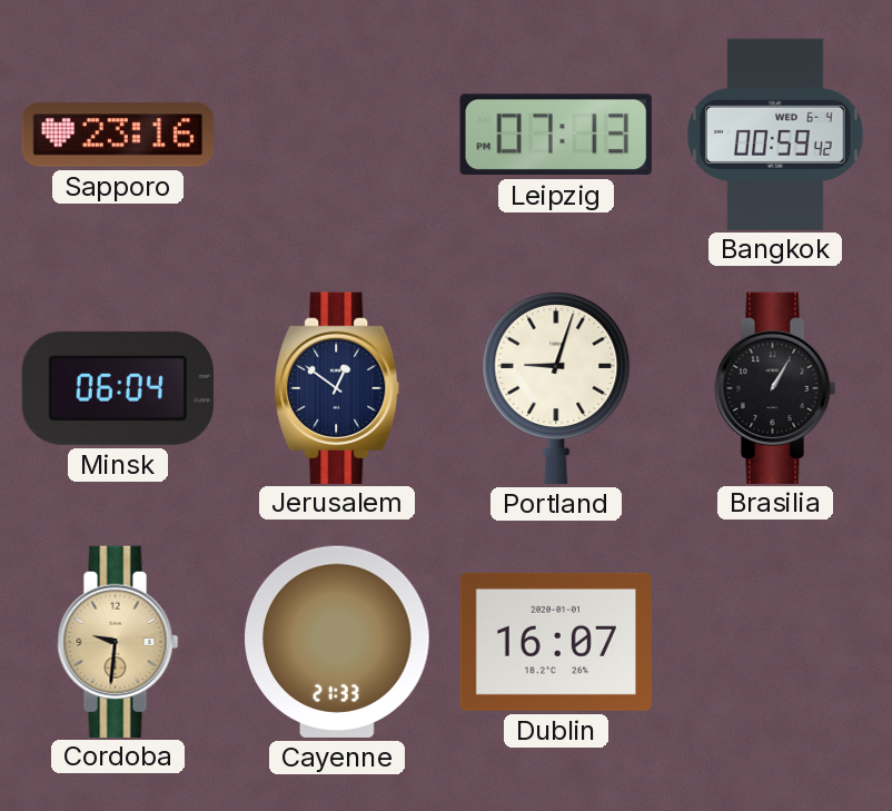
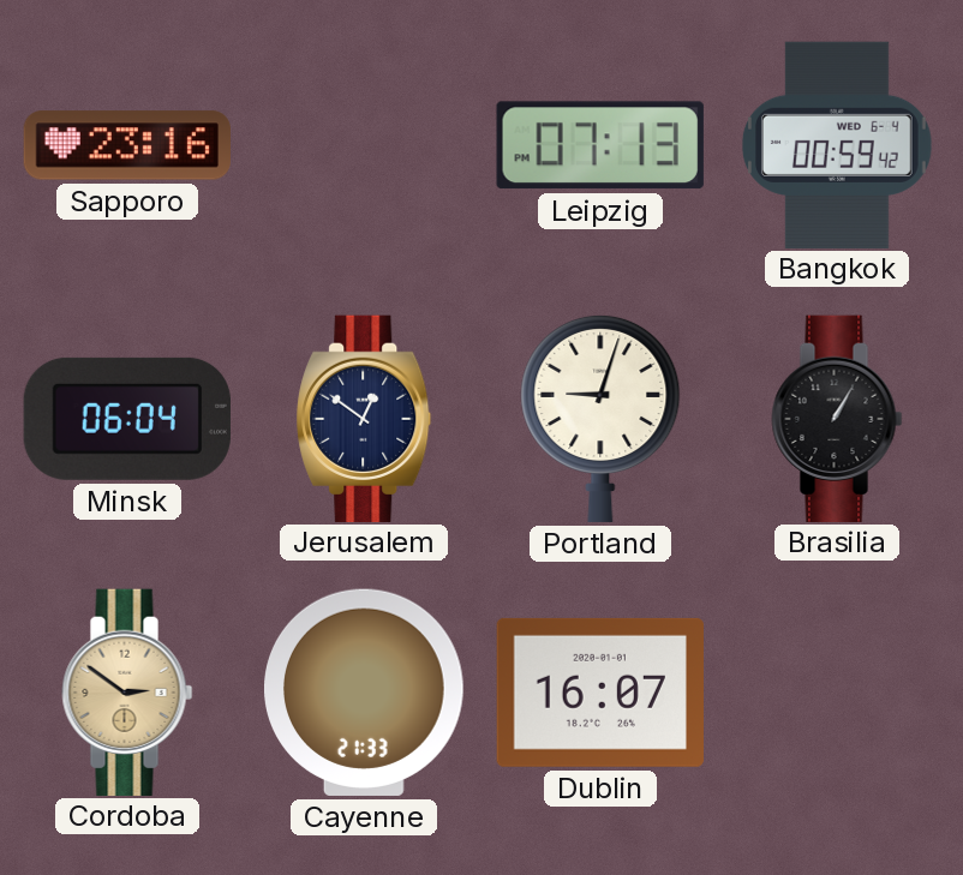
Cordoba: 9:31 -> 2:51
